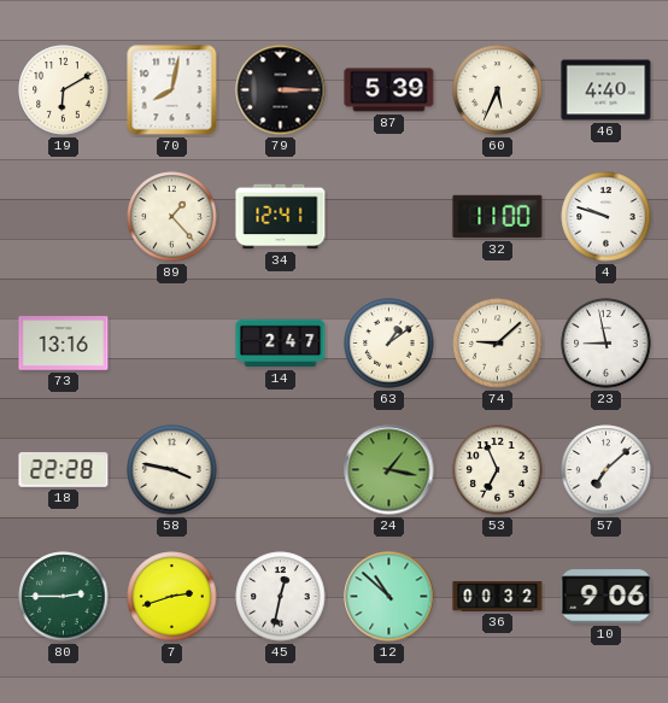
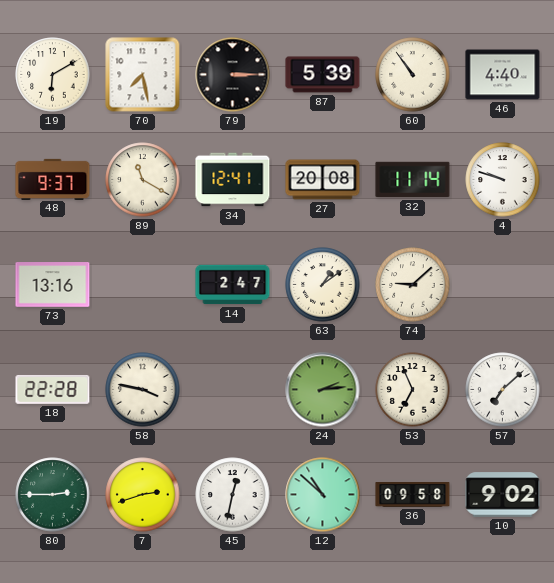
70: 8:02 -> 7:28
60: 5:34 -> 10:54
48: none -> 9:37
89: 1:23 -> 11:20
27: none -> 20:08
32: 11:00 -> 11:14
23: 8:58 -> none
24: 1:17 -> 2:14
36: 00:32 -> 09:58
10: 9:06 -> 9:02
